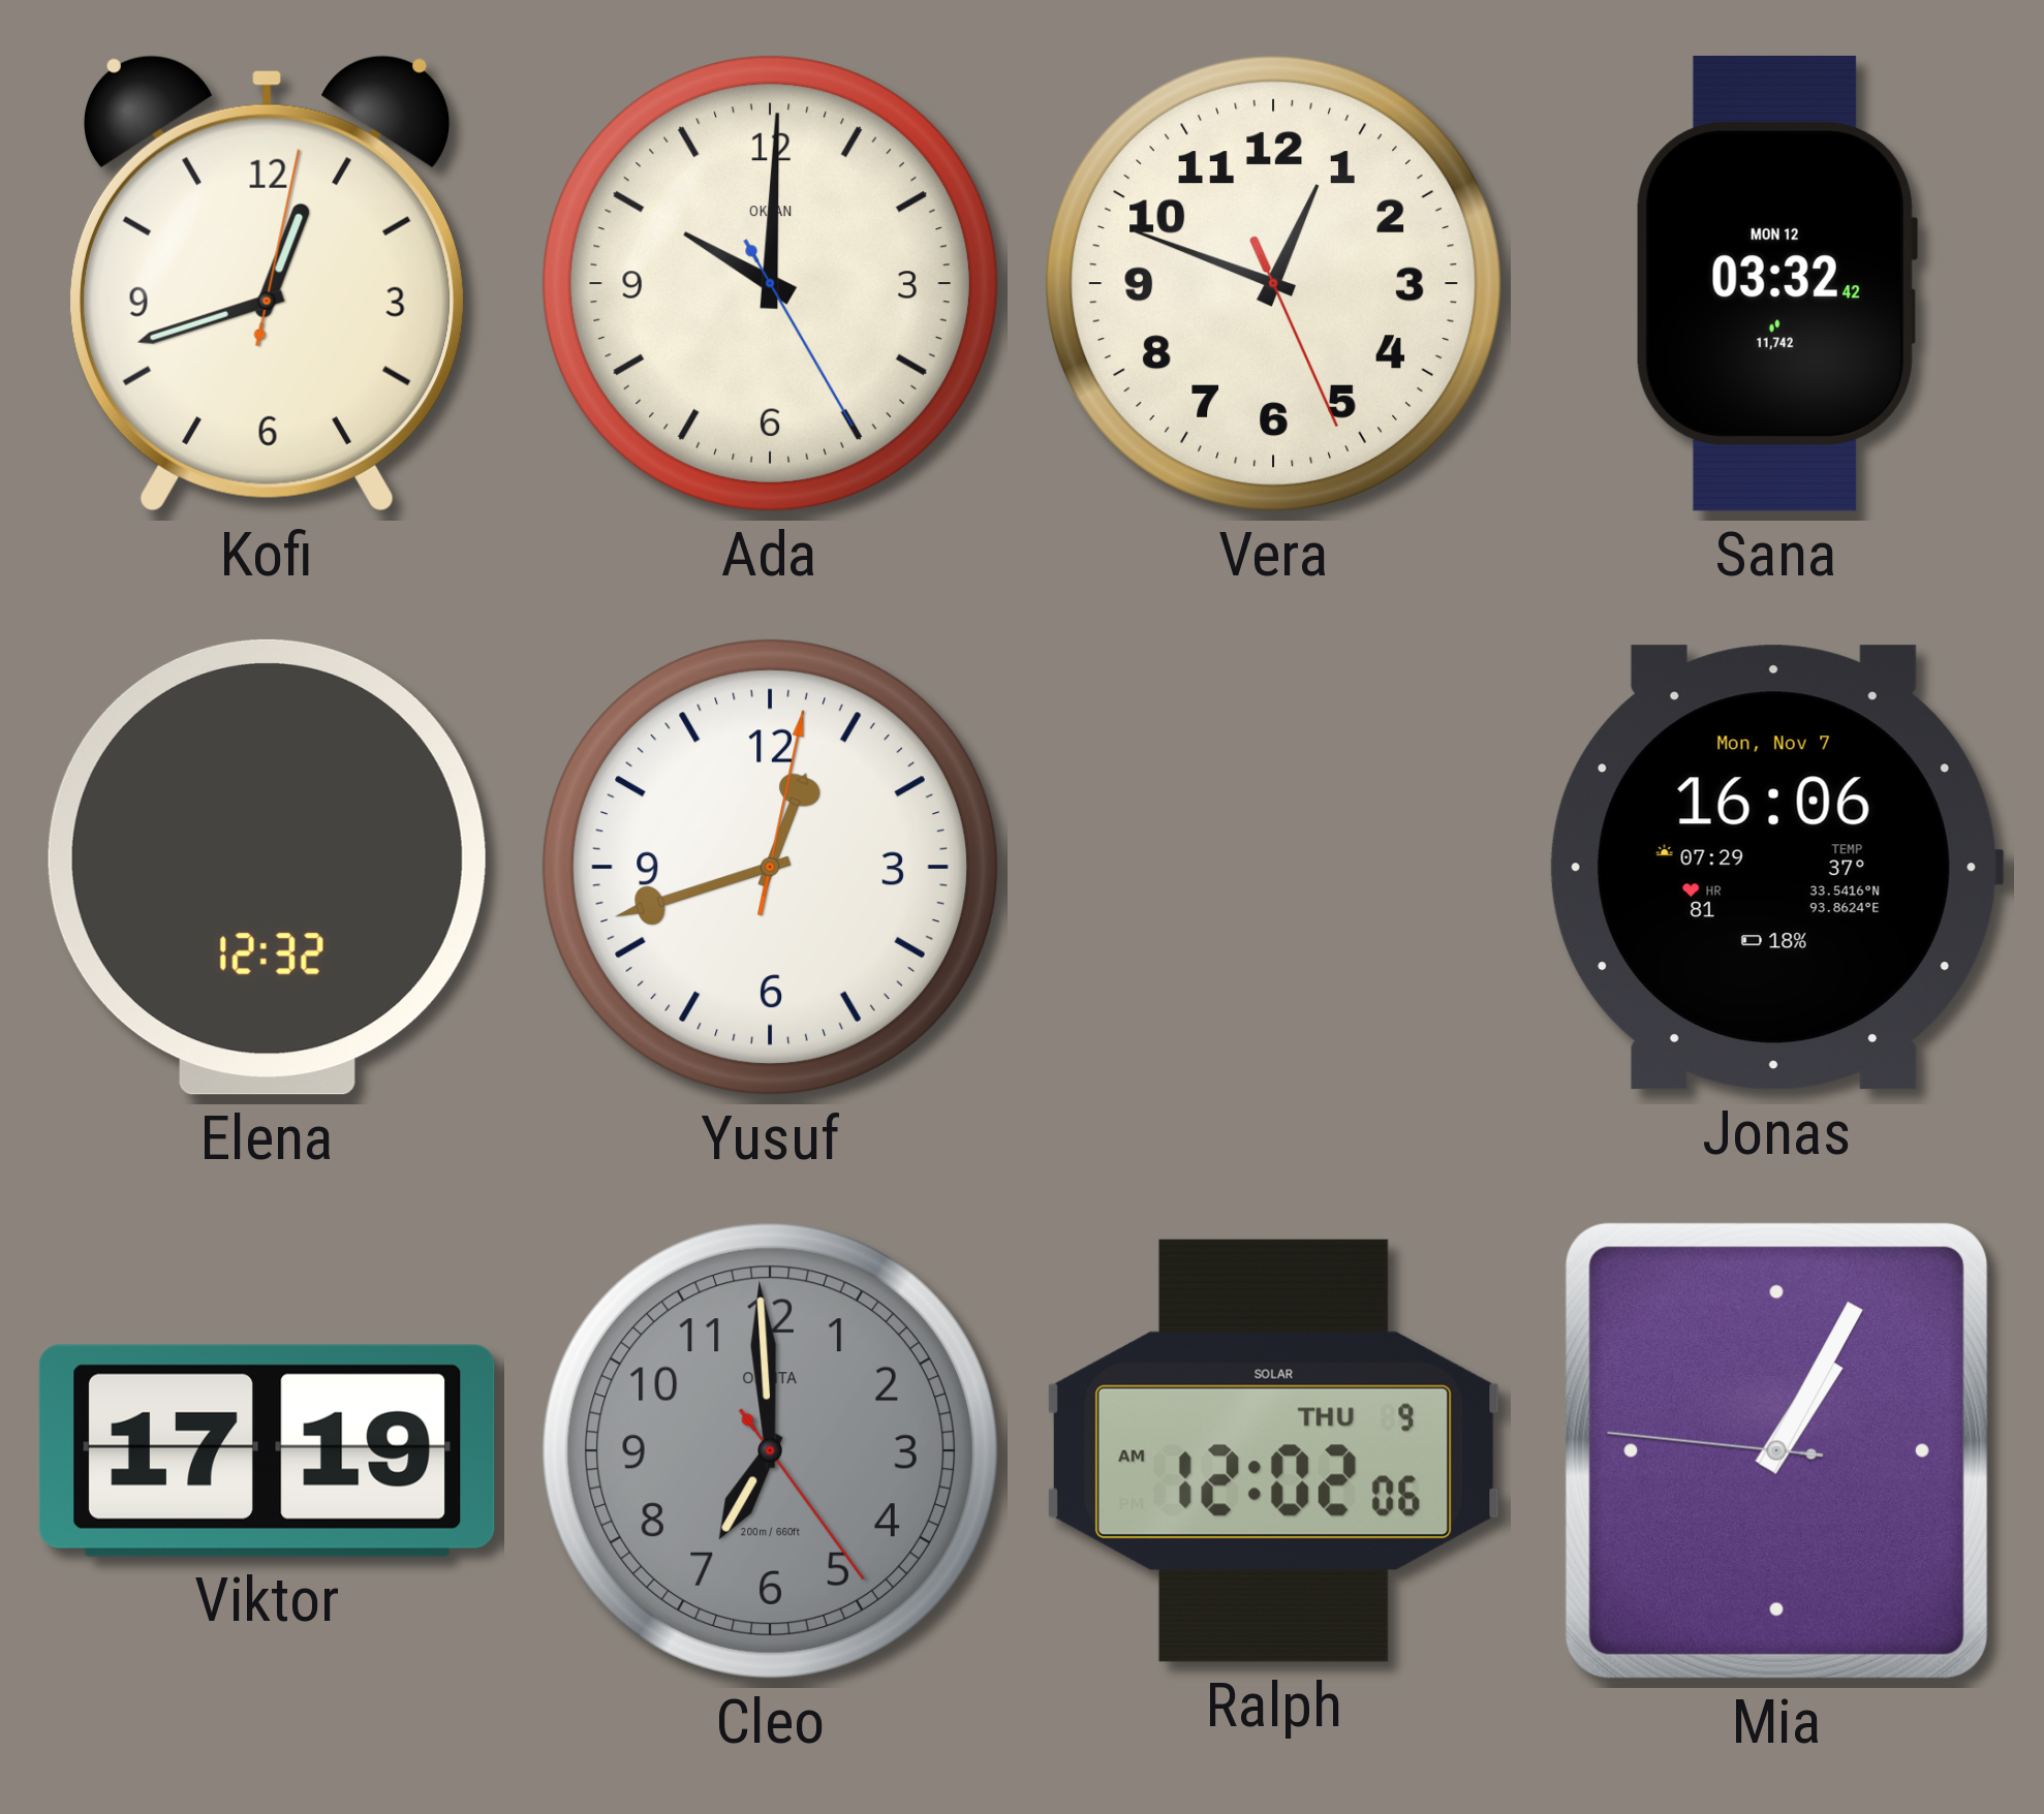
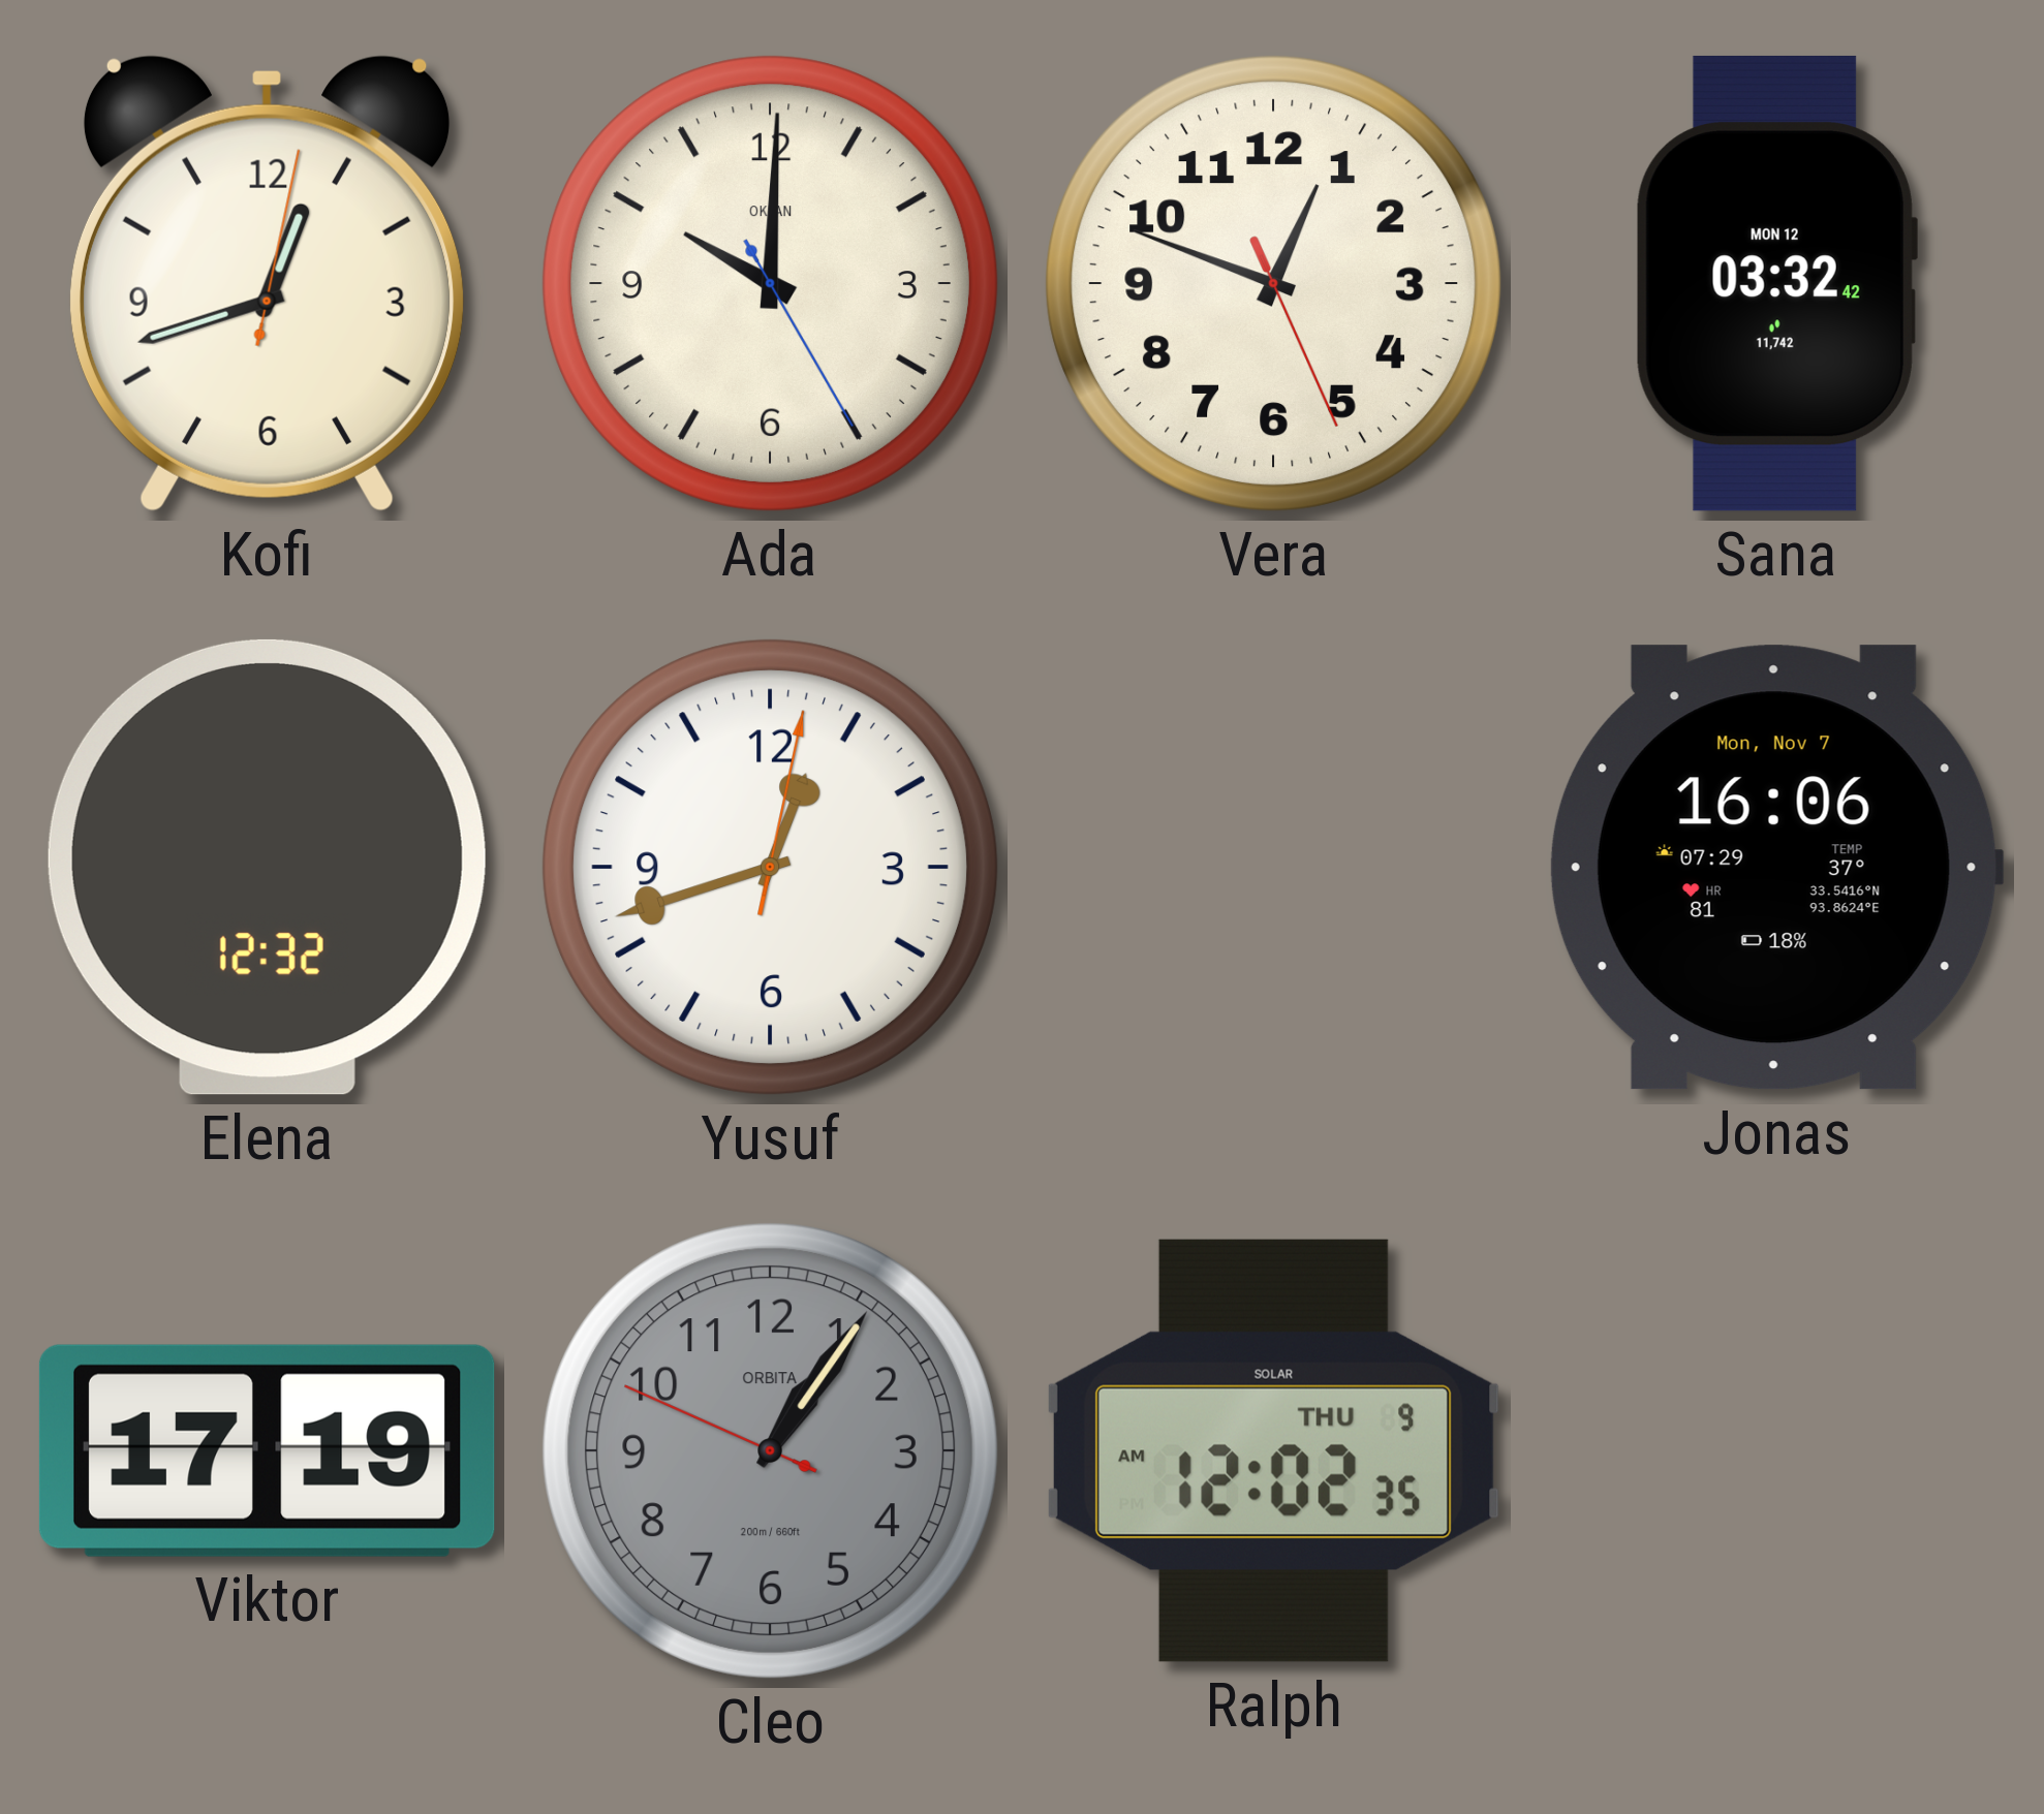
Cleo: 6:59 -> 1:05
Ralph: 12:02:06 AM -> 12:02:35 AM
Mia: 1:04 -> none
